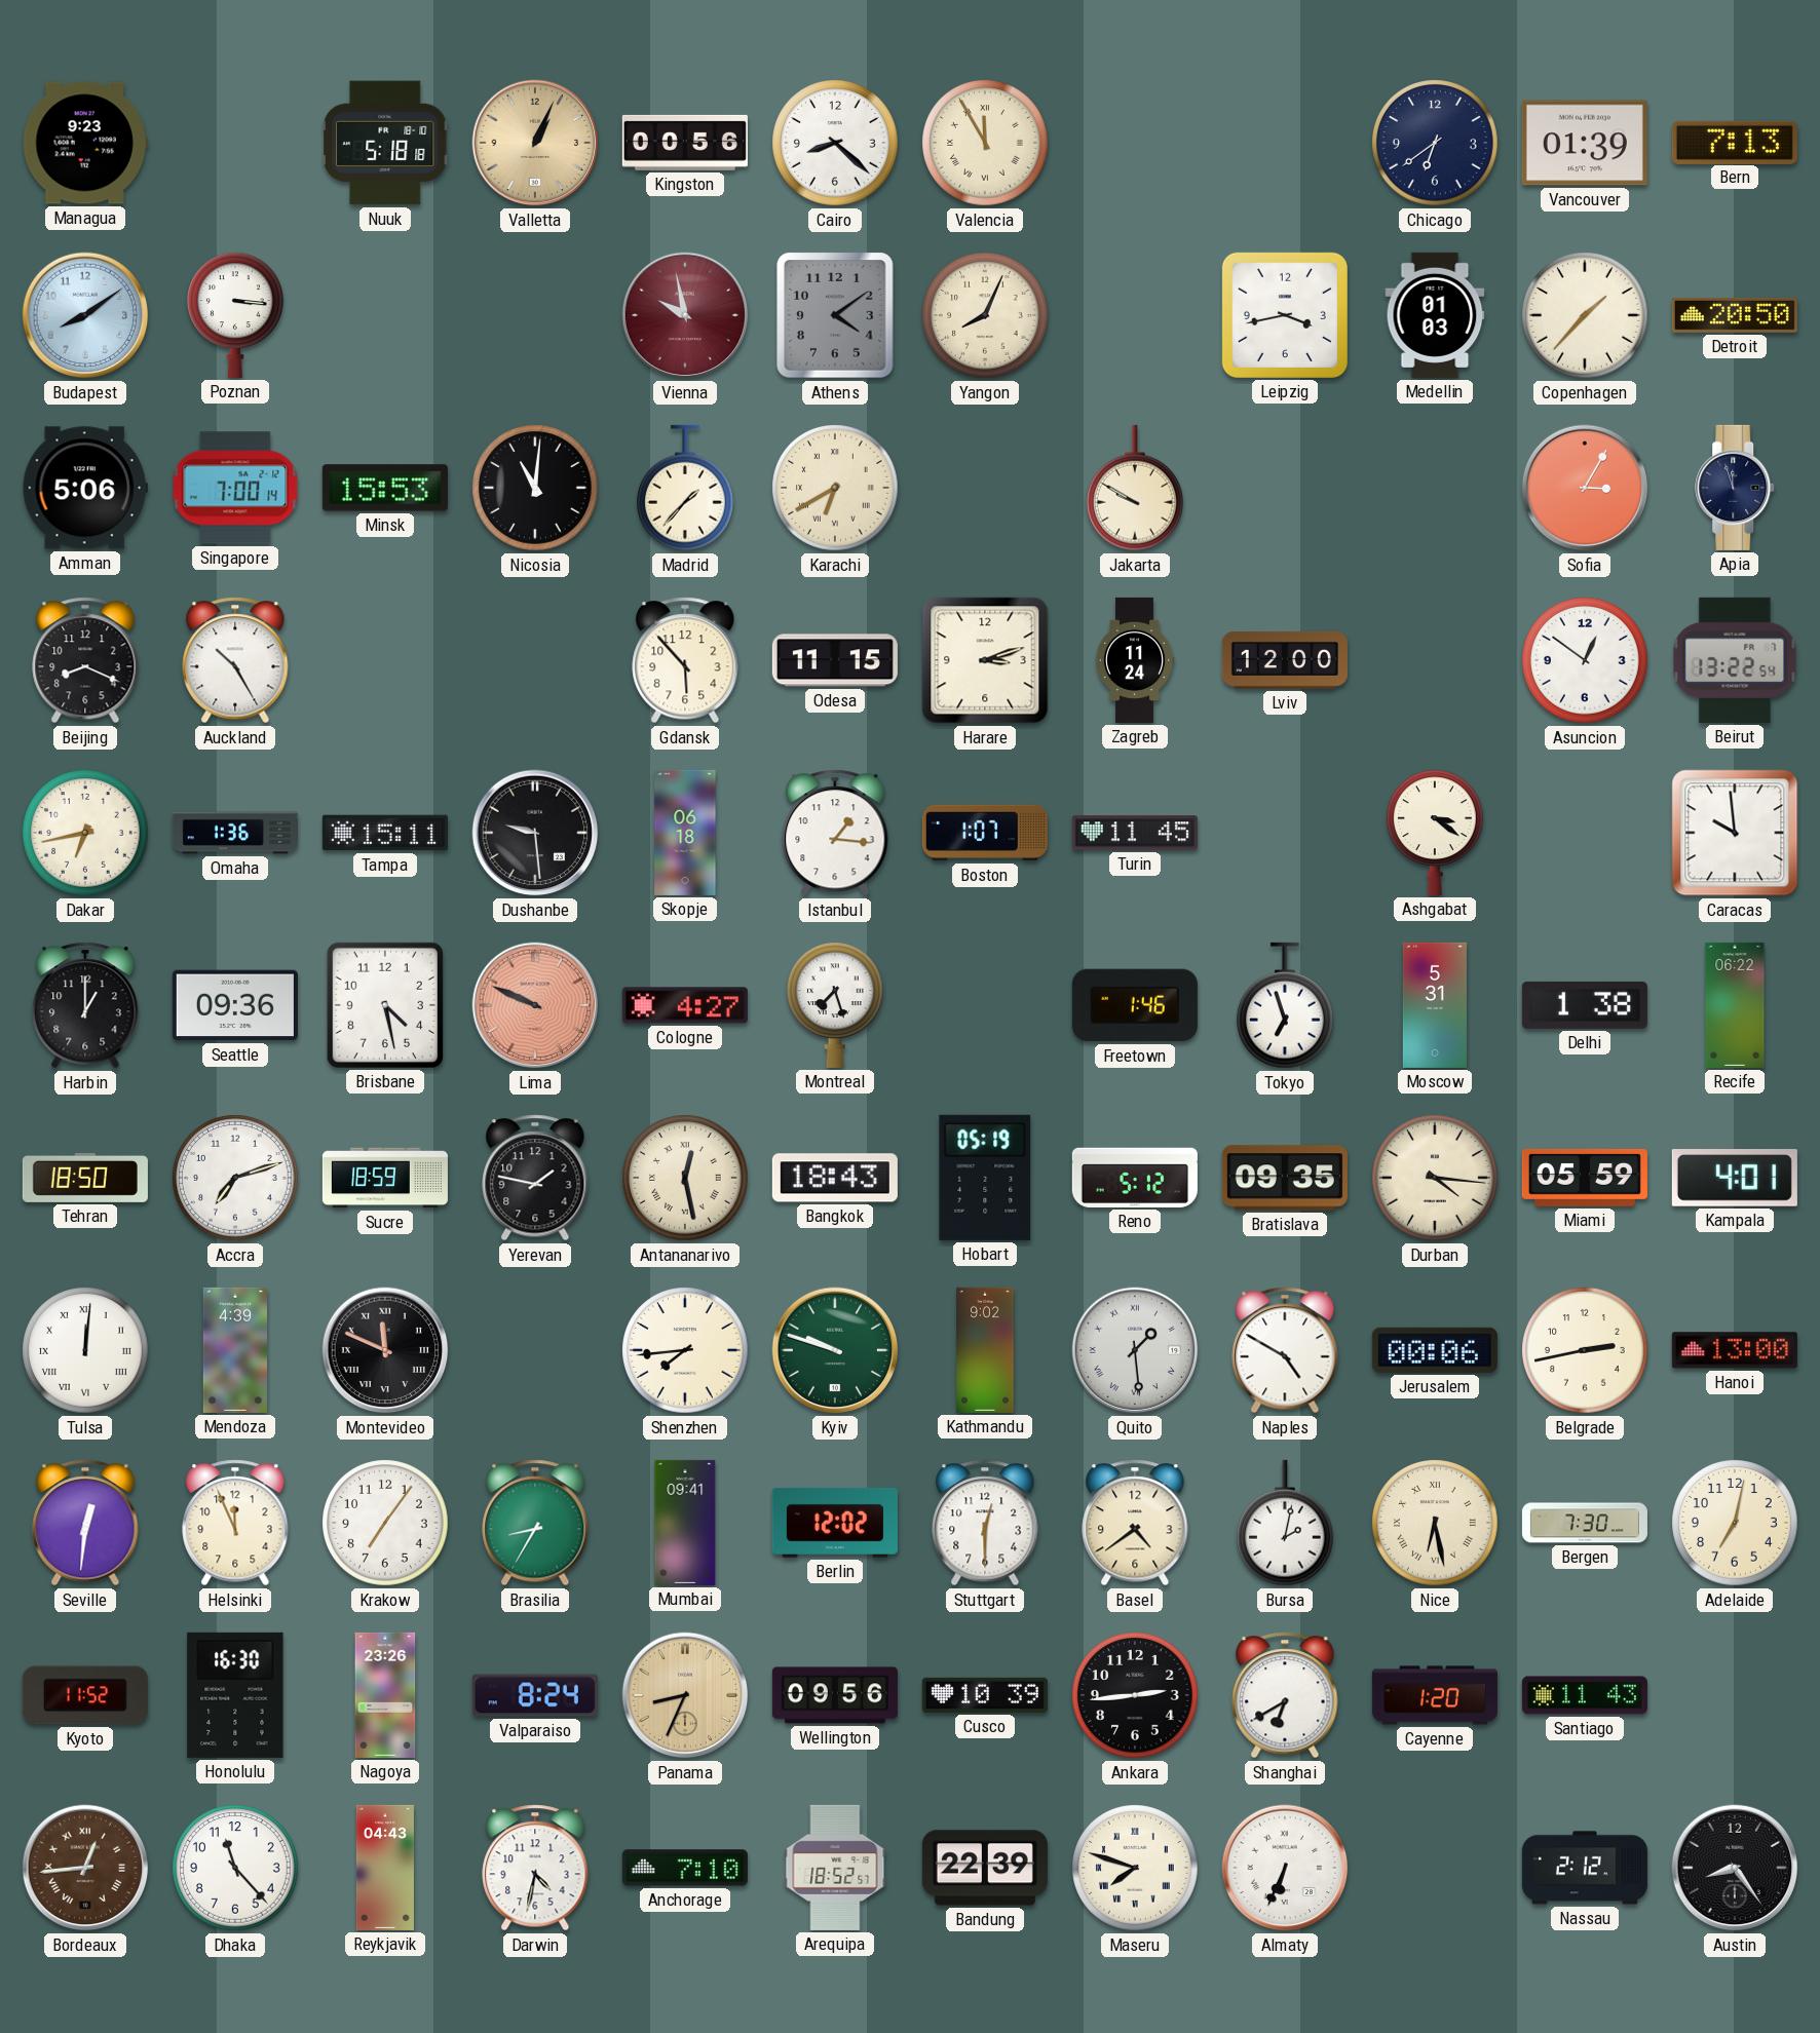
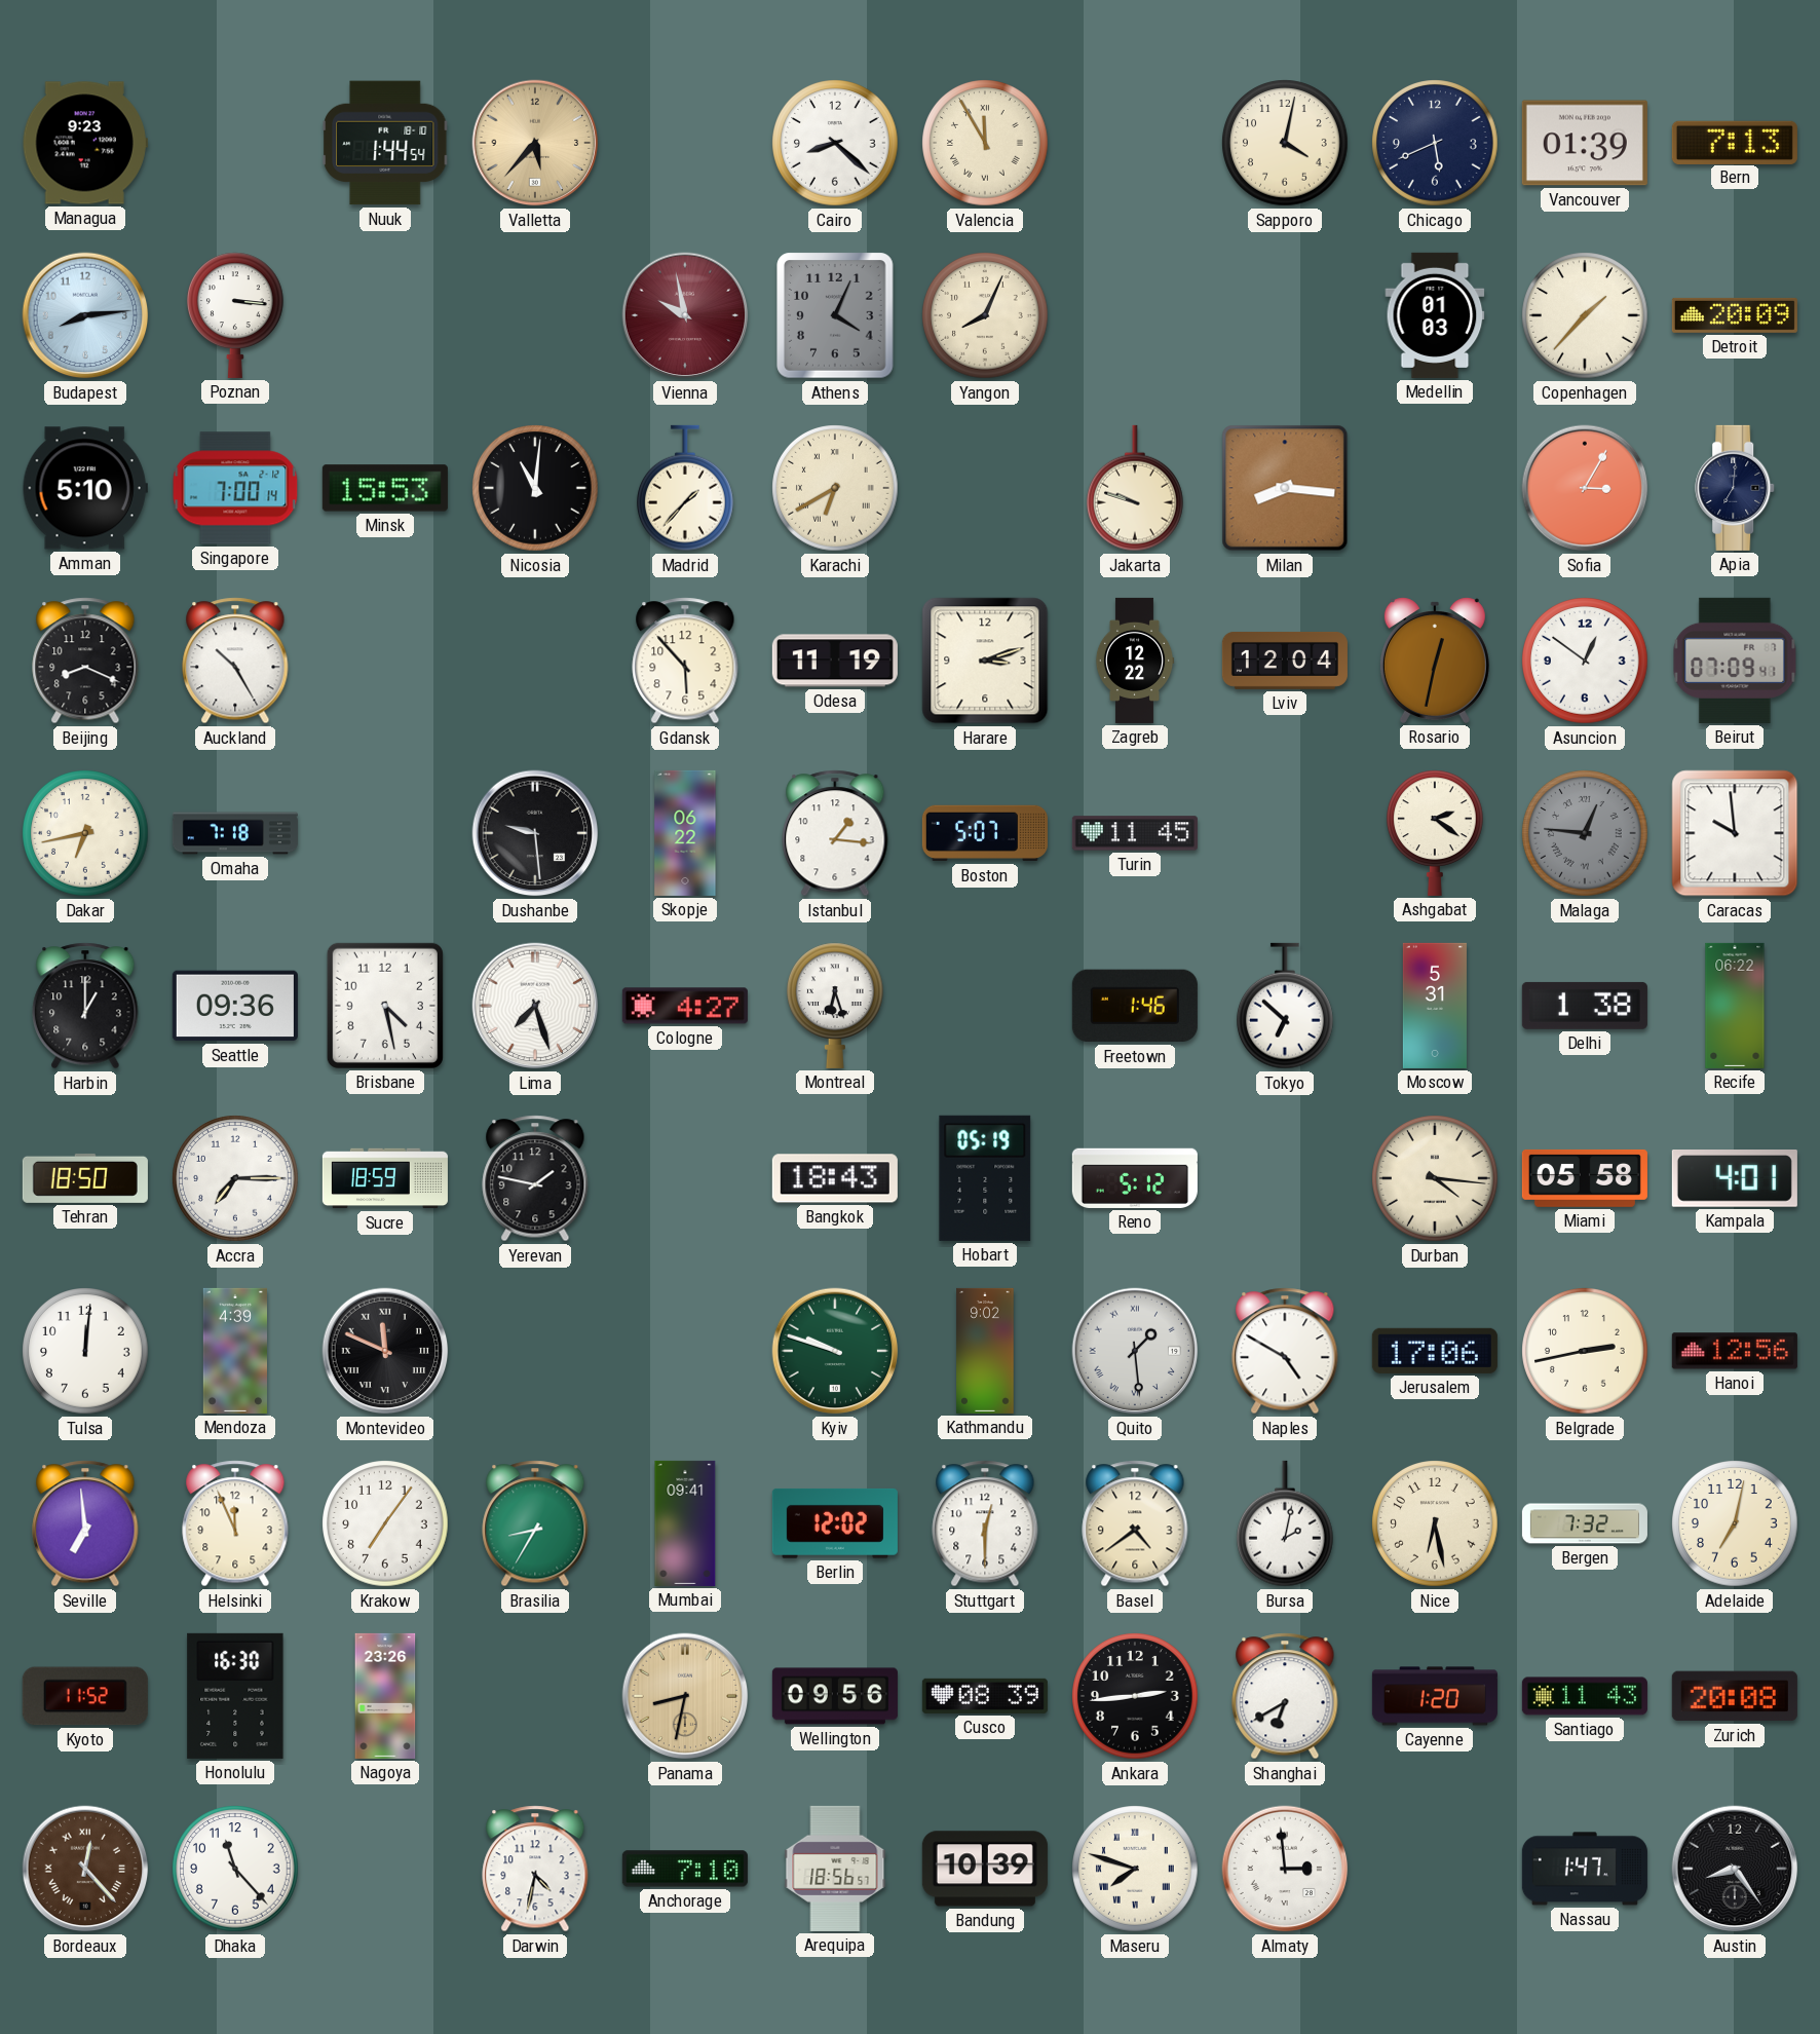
Nuuk: 5:18 -> 1:44
Valletta: 1:04 -> 5:37
Kingston: 00:56 -> none
Sapporo: none -> 4:02
Chicago: 6:39 -> 5:41
Budapest: 8:09 -> 8:14
Athens: 4:09 -> 4:04
Leipzig: 3:43 -> none
Detroit: 20:50 -> 20:09
Amman: 5:06 -> 5:10
Jakarta: 9:50 -> 9:48
Milan: none -> 8:16
Apia: 11:57 -> 7:01
Odesa: 11:15 -> 11:19
Zagreb: 11:24 -> 12:22
Lviv: 12:00 -> 12:04
Rosario: none -> 12:32
Beirut: 13:22 -> 07:09
Omaha: 1:36 -> 7:18
Tampa: 15:11 -> none
Skopje: 06:18 -> 06:22
Boston: 1:07 -> 5:07
Ashgabat: 3:21 -> 2:21
Malaga: none -> 12:46
Lima: 9:49 -> 7:27
Lima dial: salmon -> white
Montreal: 7:27 -> 6:27
Tokyo: 6:57 -> 6:52
Accra: 7:12 -> 7:15
Antananarivo: 12:28 -> none
Bratislava: 09:35 -> none
Miami: 05:59 -> 05:58
Tulsa numerals: Roman -> Arabic
Shenzhen: 7:44 -> none
Jerusalem: 00:06 -> 17:06
Hanoi: 13:00 -> 12:56
Seville: 12:31 -> 6:59
Nice numerals: Roman -> Arabic
Bergen: 7:30 -> 7:32
Valparaiso: 8:24 -> none
Panama: 8:34 -> 8:32
Cusco: 10:39 -> 08:39
Zurich: none -> 20:08
Bordeaux: 12:44 -> 12:23
Reykjavik: 04:43 -> none
Arequipa: 18:52 -> 18:56
Bandung: 22:39 -> 10:39
Almaty: 6:34 -> 2:59
Nassau: 2:12 -> 1:47
